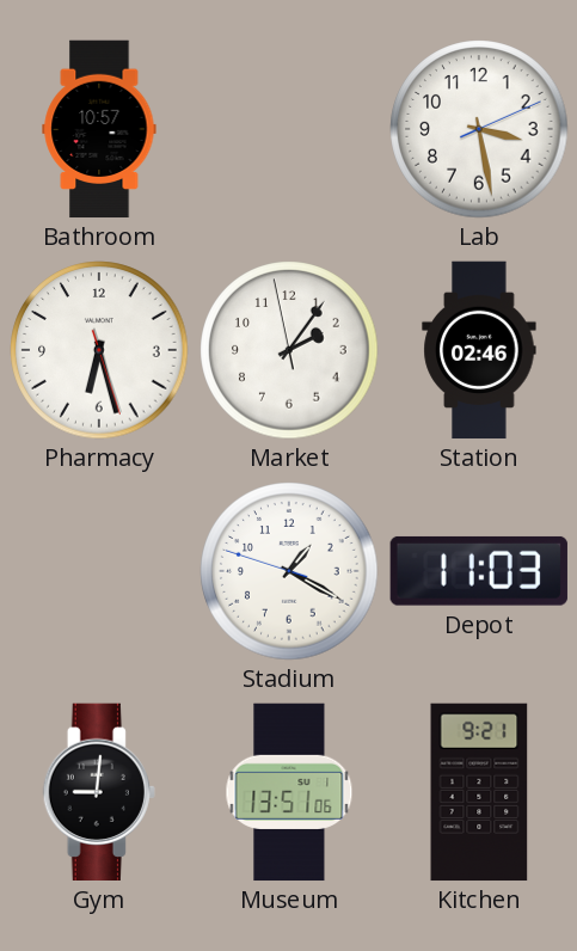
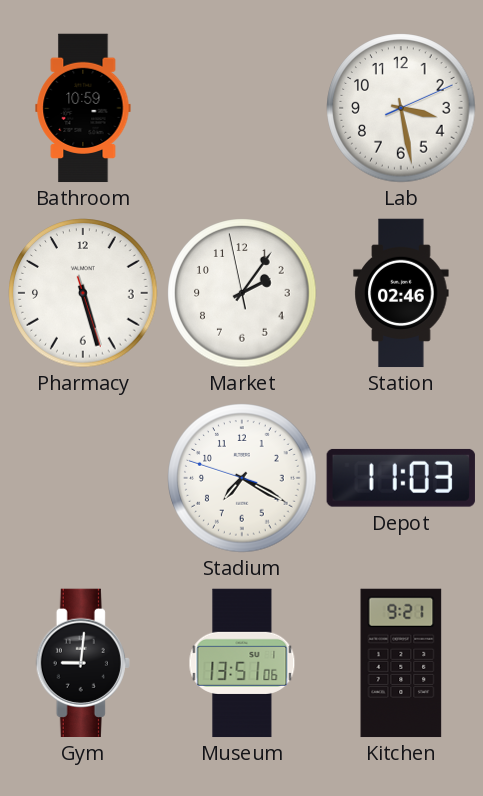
Bathroom: 10:57 -> 10:59
Pharmacy: 6:27 -> 5:27
Stadium: 1:19 -> 7:19
